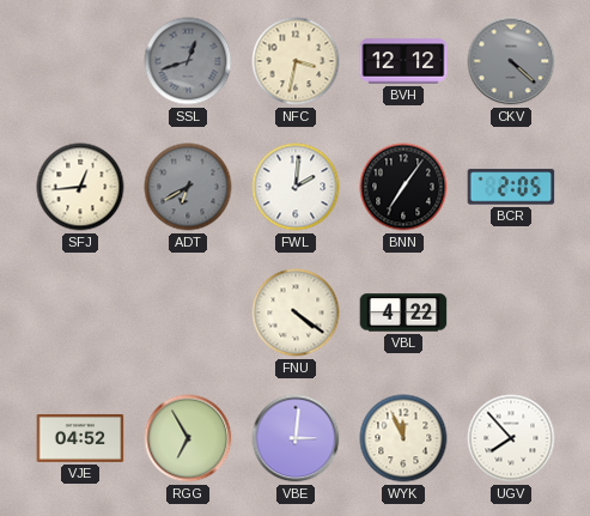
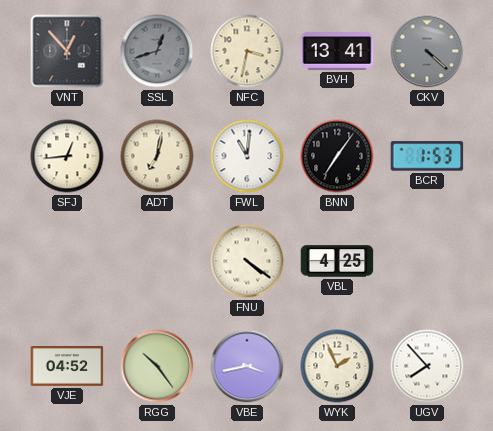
VNT: none -> 12:53
BVH: 12:12 -> 13:41
ADT: 6:40 -> 7:02
ADT dial: grey -> cream
FWL: 2:01 -> 11:01
BCR: 2:05 -> 1:53
VBL: 4:22 -> 4:25
RGG: 6:55 -> 10:24
VBE: 3:01 -> 3:43
WYK: 11:56 -> 1:56
